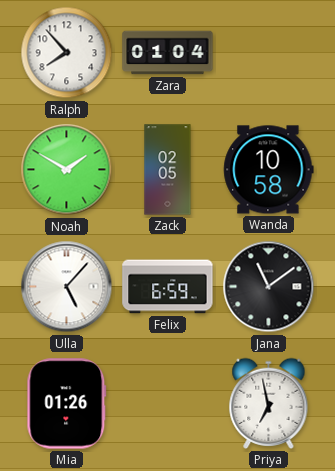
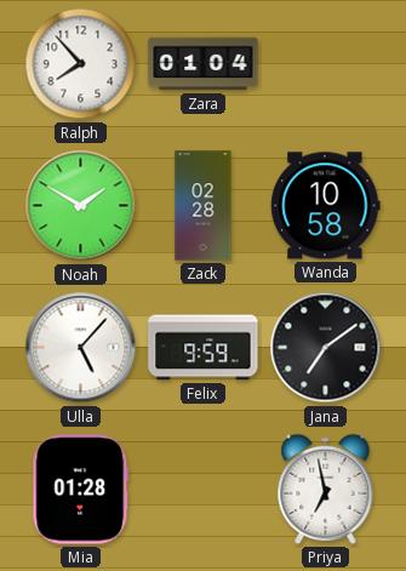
Zack: 02:05 -> 02:28
Felix: 6:59 -> 9:59
Jana: 11:09 -> 7:09
Mia: 01:26 -> 01:28
